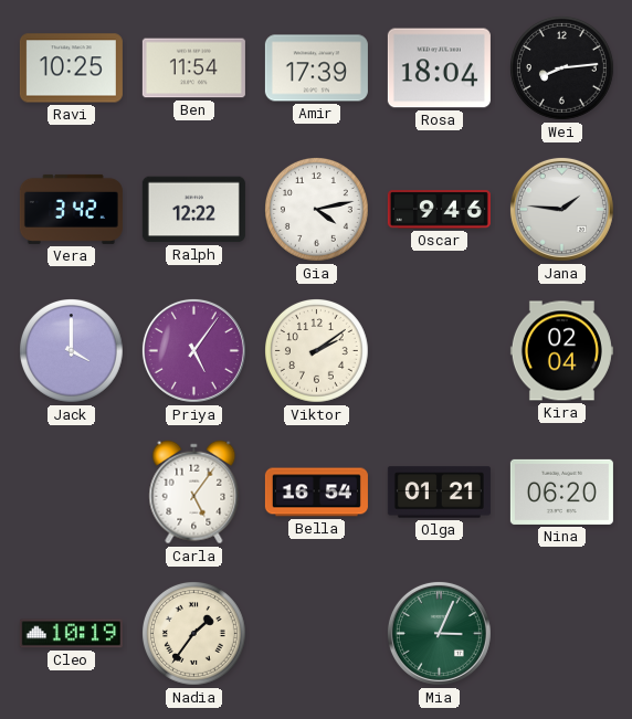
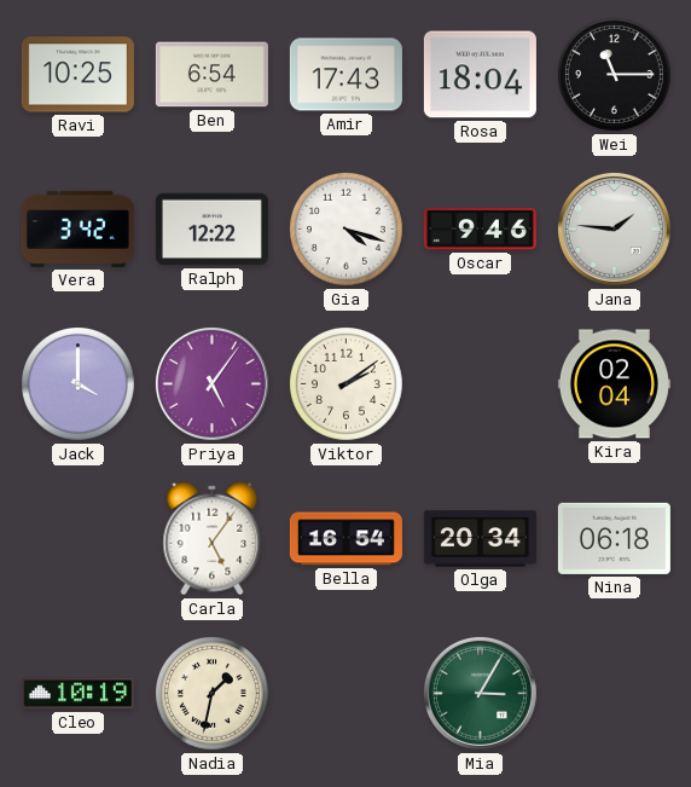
Ben: 11:54 -> 6:54
Amir: 17:39 -> 17:43
Wei: 8:14 -> 11:15
Gia: 4:13 -> 4:18
Olga: 01:21 -> 20:34
Nina: 06:20 -> 06:18
Nadia: 1:36 -> 1:32
Mia: 3:04 -> 3:05
